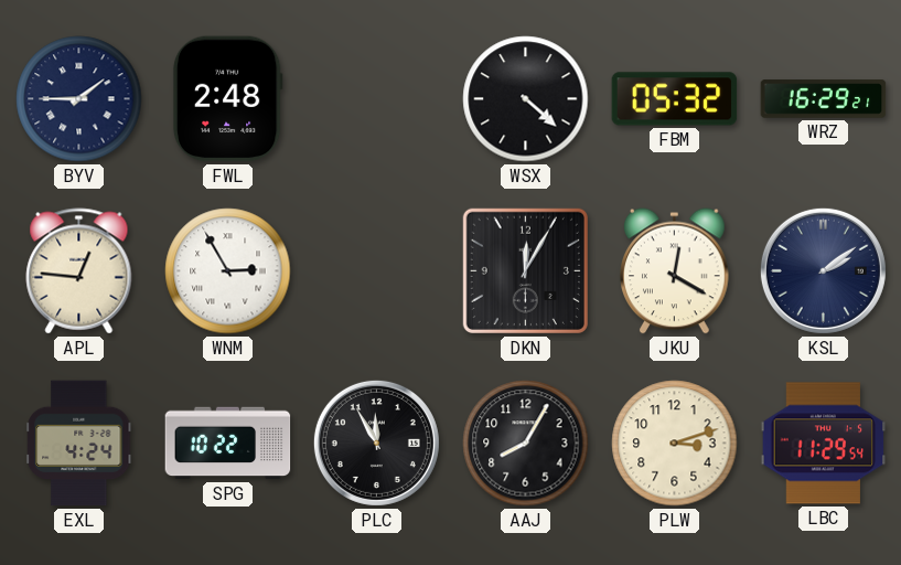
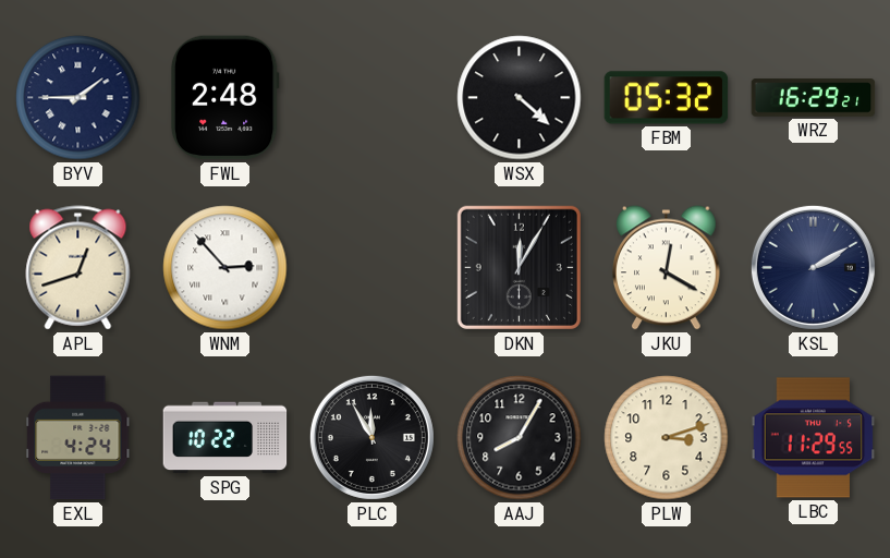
APL: 12:46 -> 12:42
WNM: 2:55 -> 2:53
KSL: 2:09 -> 2:10
LBC: 11:29:54 -> 11:29:55
